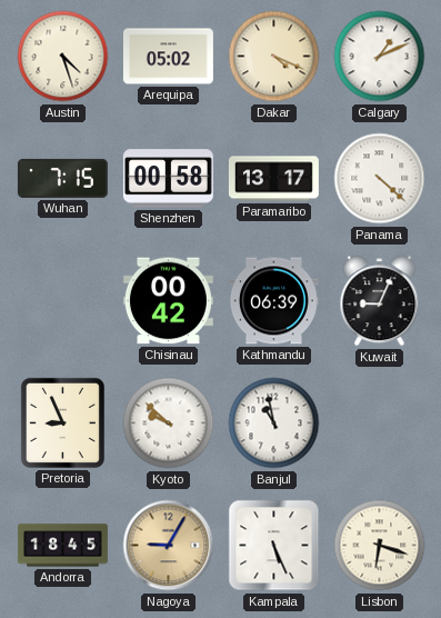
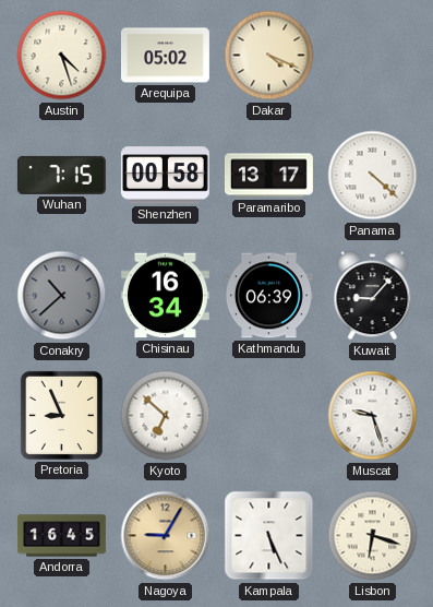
Calgary: 1:11 -> none
Conakry: none -> 10:38
Chisinau: 00:42 -> 16:34
Kuwait: 9:04 -> 9:07
Kyoto: 9:52 -> 6:52
Banjul: 10:58 -> none
Muscat: none -> 9:27
Andorra: 18:45 -> 16:45
